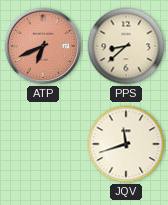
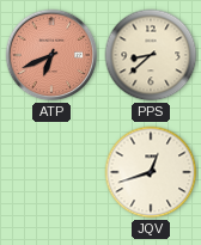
JQV: 11:42 -> 12:42
